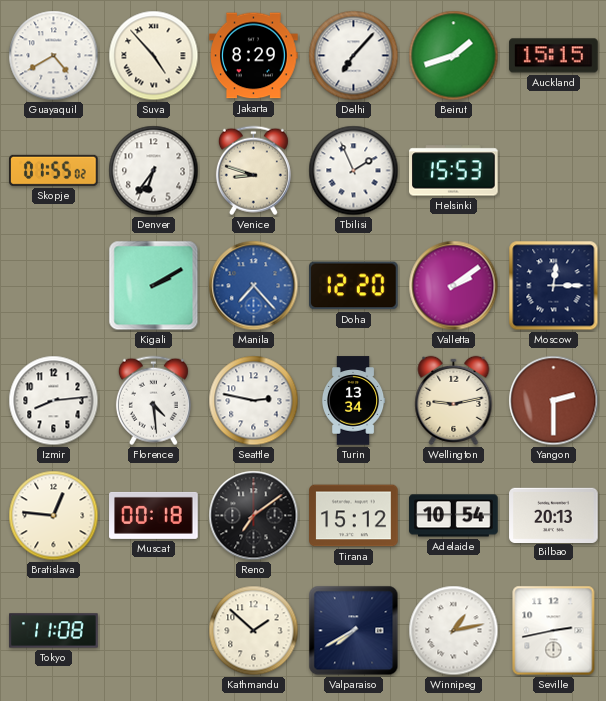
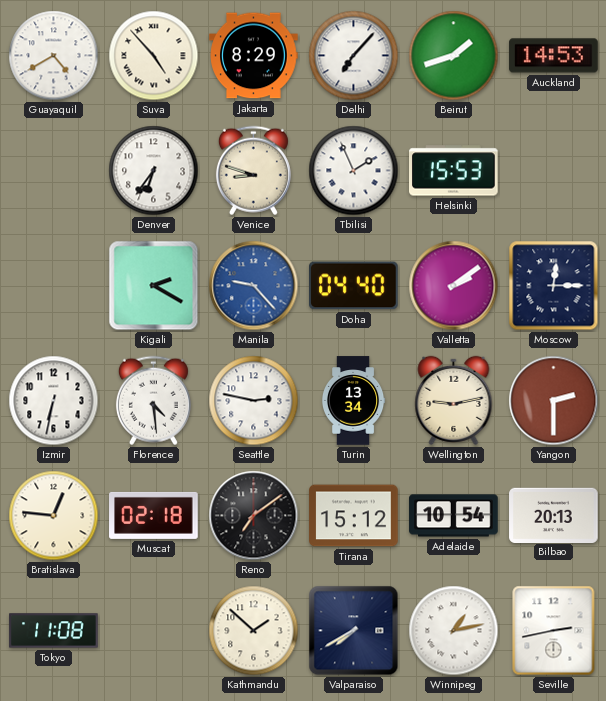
Auckland: 15:15 -> 14:53
Skopje: 01:55 -> none
Kigali: 2:10 -> 2:20
Manila: 7:23 -> 9:23
Doha: 12:20 -> 04:40
Izmir: 8:14 -> 6:32
Muscat: 00:18 -> 02:18
